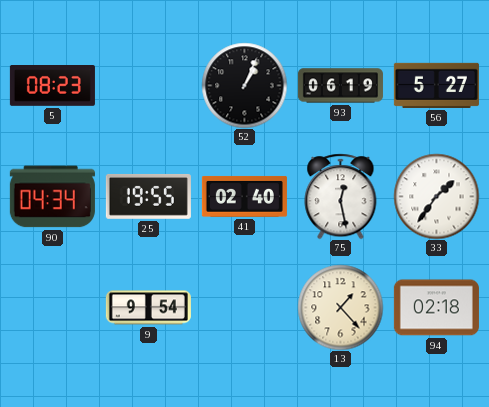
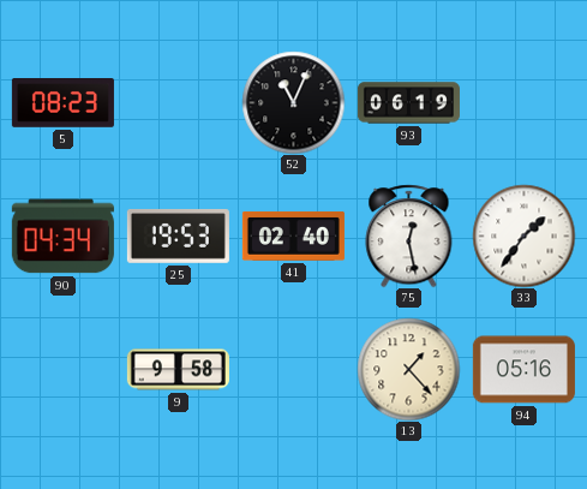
52: 1:04 -> 11:04
56: 5:27 -> none
25: 19:55 -> 19:53
9: 9:54 -> 9:58
94: 02:18 -> 05:16
